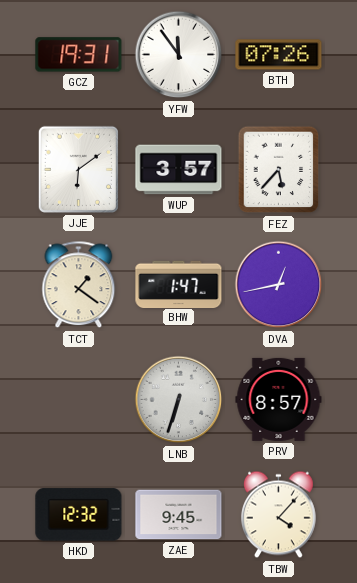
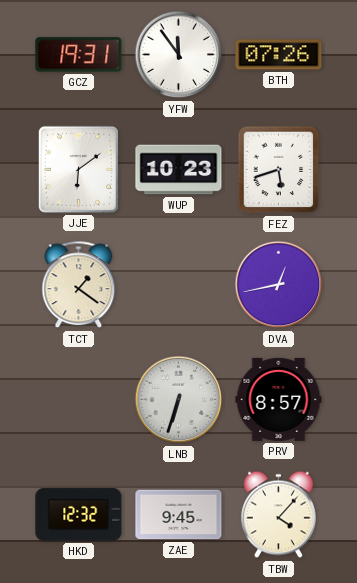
WUP: 3:57 -> 10:23
FEZ: 5:37 -> 5:42
BHW: 1:47 -> none
